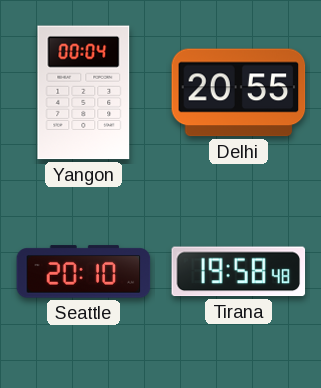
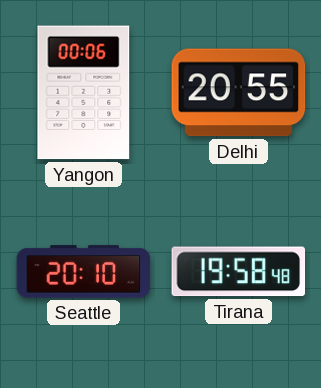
Yangon: 00:04 -> 00:06
